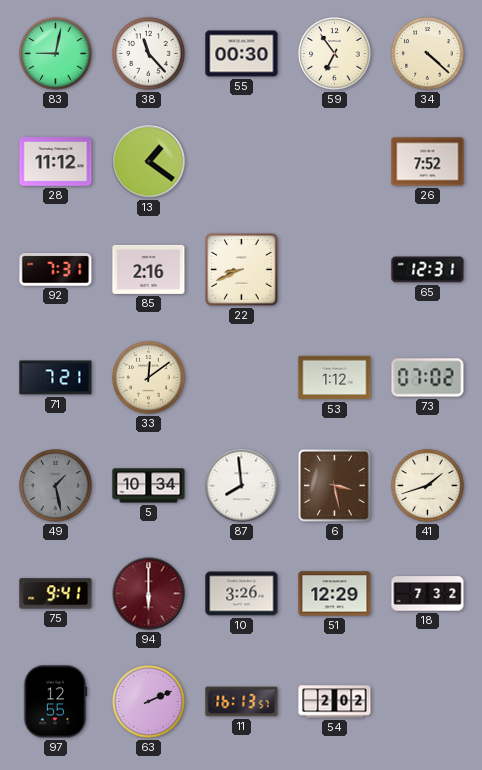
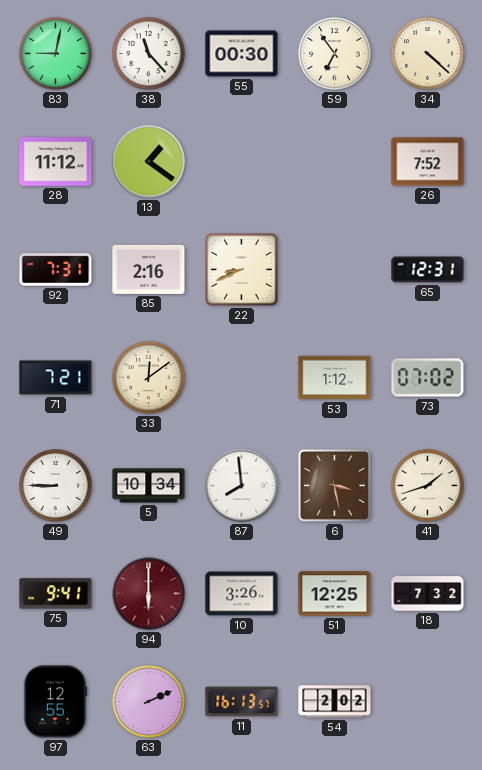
49: 1:28 -> 8:45
49 dial: grey -> white
51: 12:29 -> 12:25
